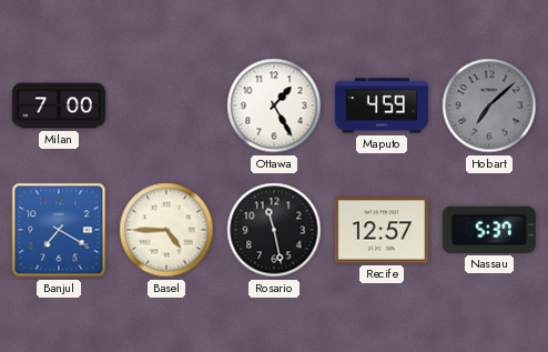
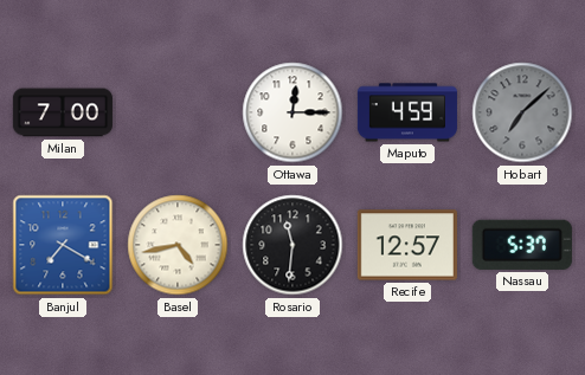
Ottawa: 1:25 -> 12:15
Basel: 4:45 -> 4:43
Rosario: 11:28 -> 11:31
